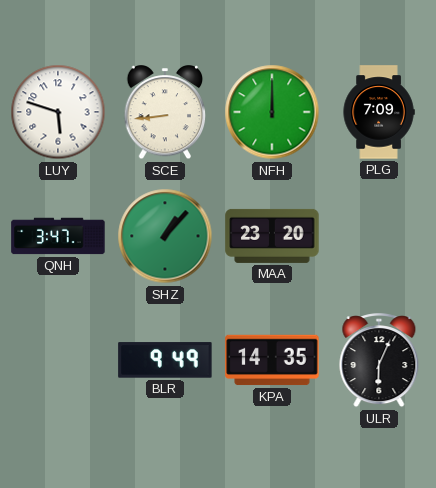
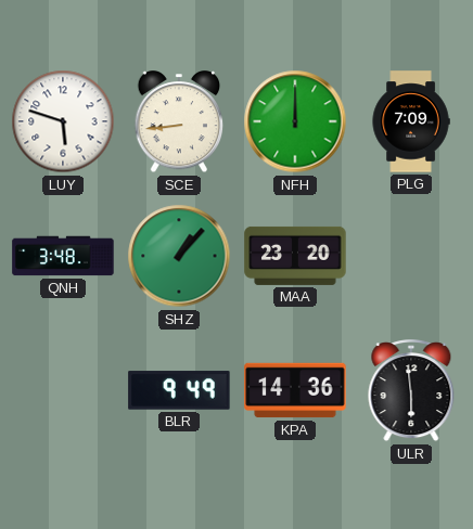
QNH: 3:47 -> 3:48
KPA: 14:35 -> 14:36
ULR: 6:04 -> 5:59
